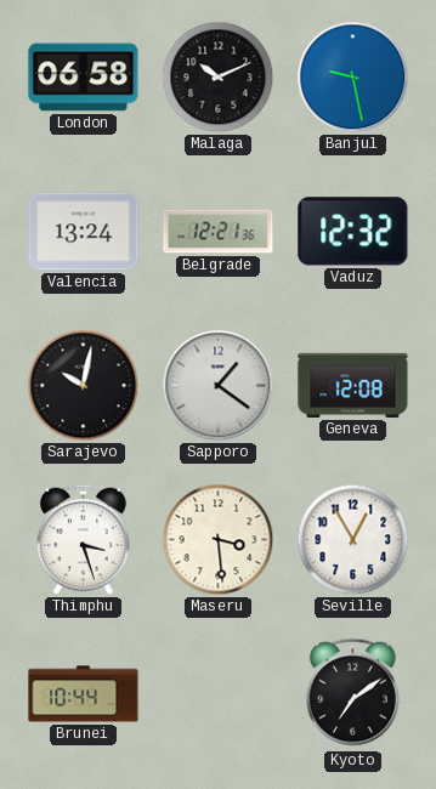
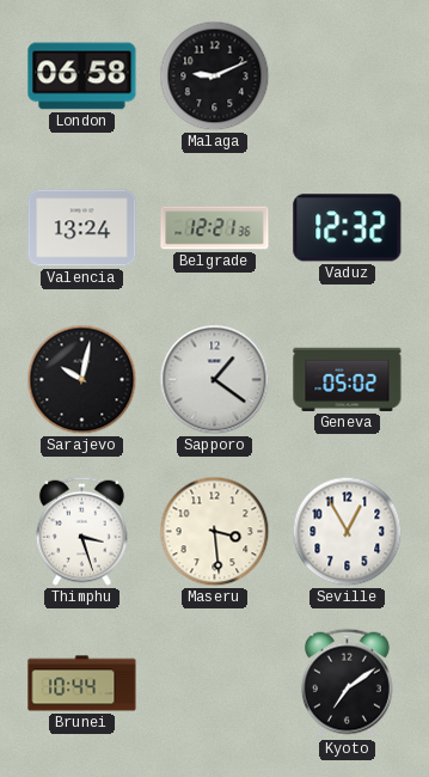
Malaga: 10:11 -> 9:11
Banjul: 9:28 -> none
Geneva: 12:08 -> 05:02
